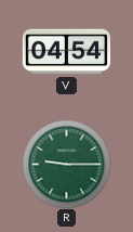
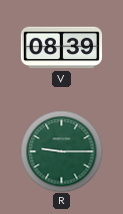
V: 04:54 -> 08:39
